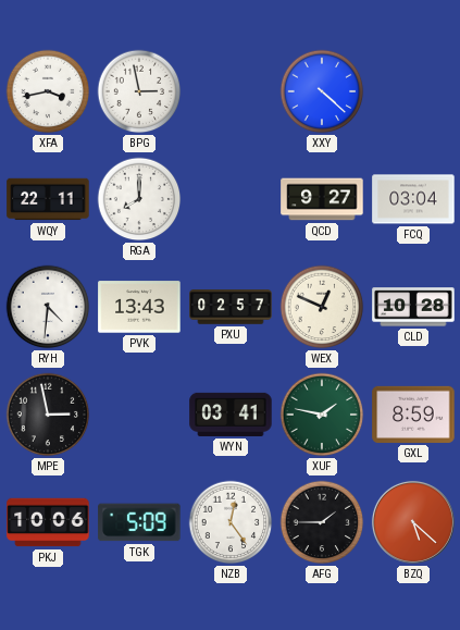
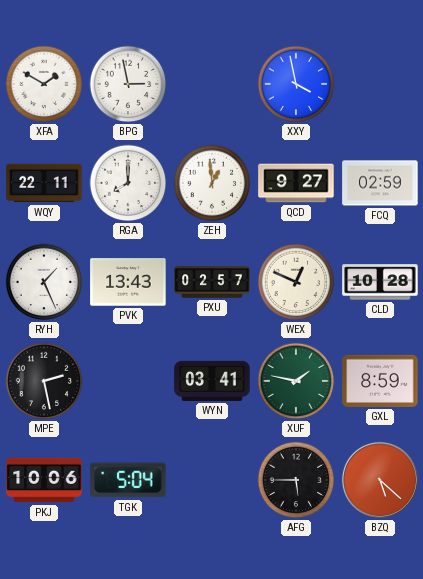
XFA: 3:43 -> 1:50
XXY: 4:22 -> 3:58
ZEH: none -> 12:59
FCQ: 03:04 -> 02:59
RYH: 4:31 -> 1:26
MPE: 2:58 -> 2:28
TGK: 5:09 -> 5:04
NZB: 12:24 -> none
AFG: 1:45 -> 5:45
